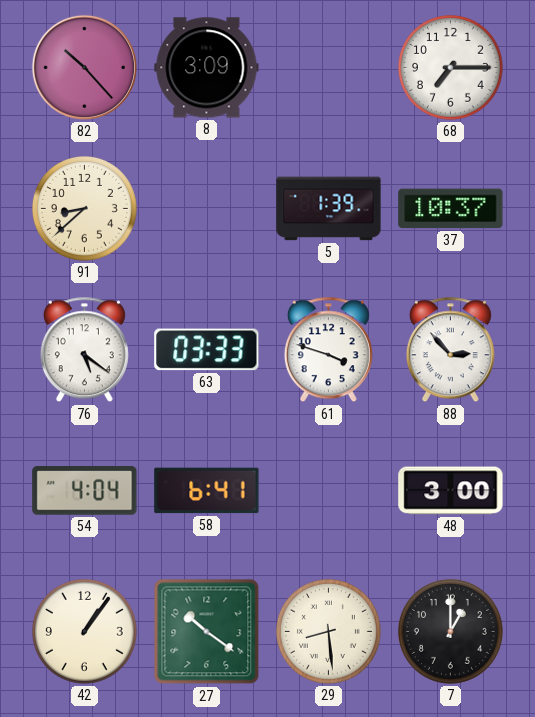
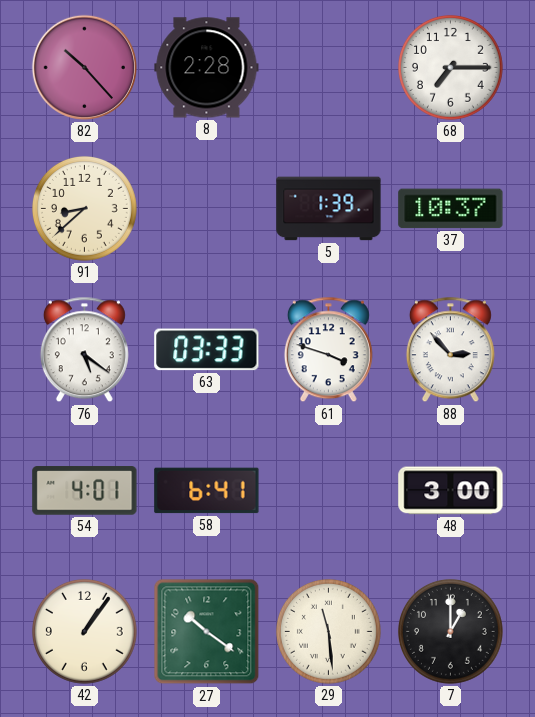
8: 3:09 -> 2:28
54: 4:04 -> 4:01
29: 8:29 -> 11:29
